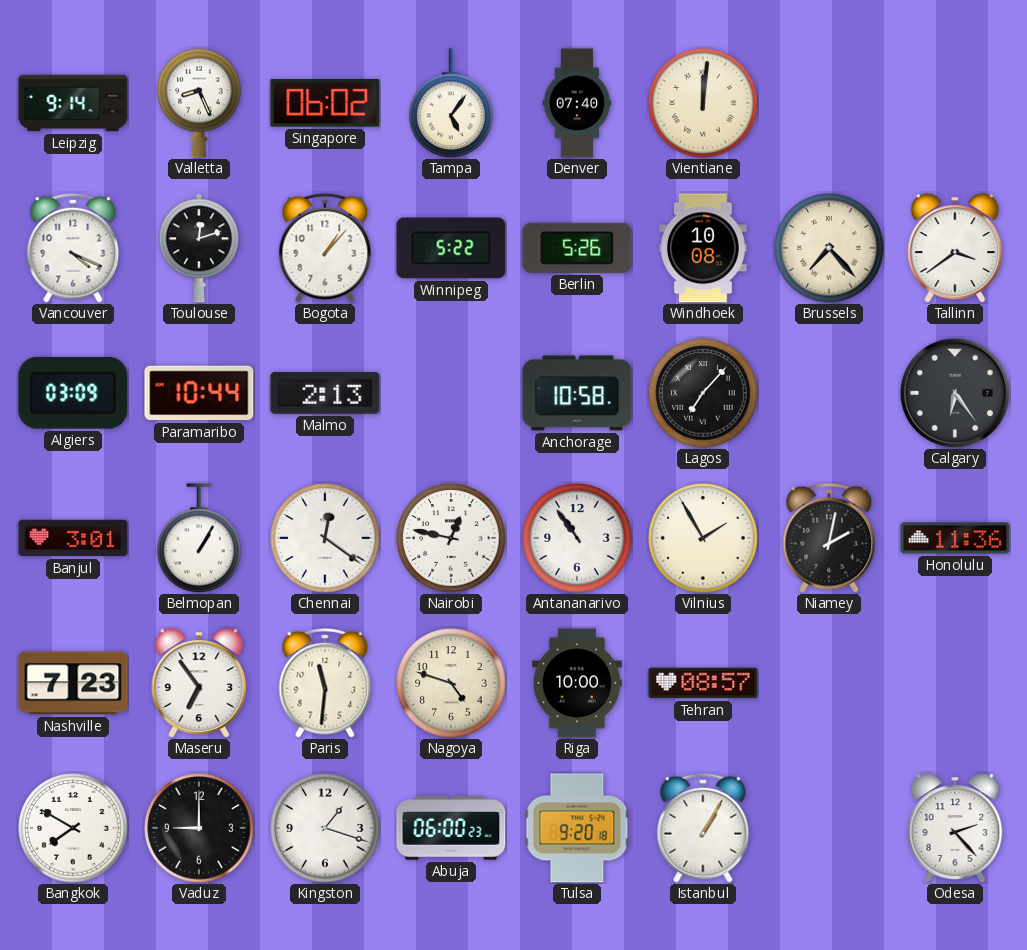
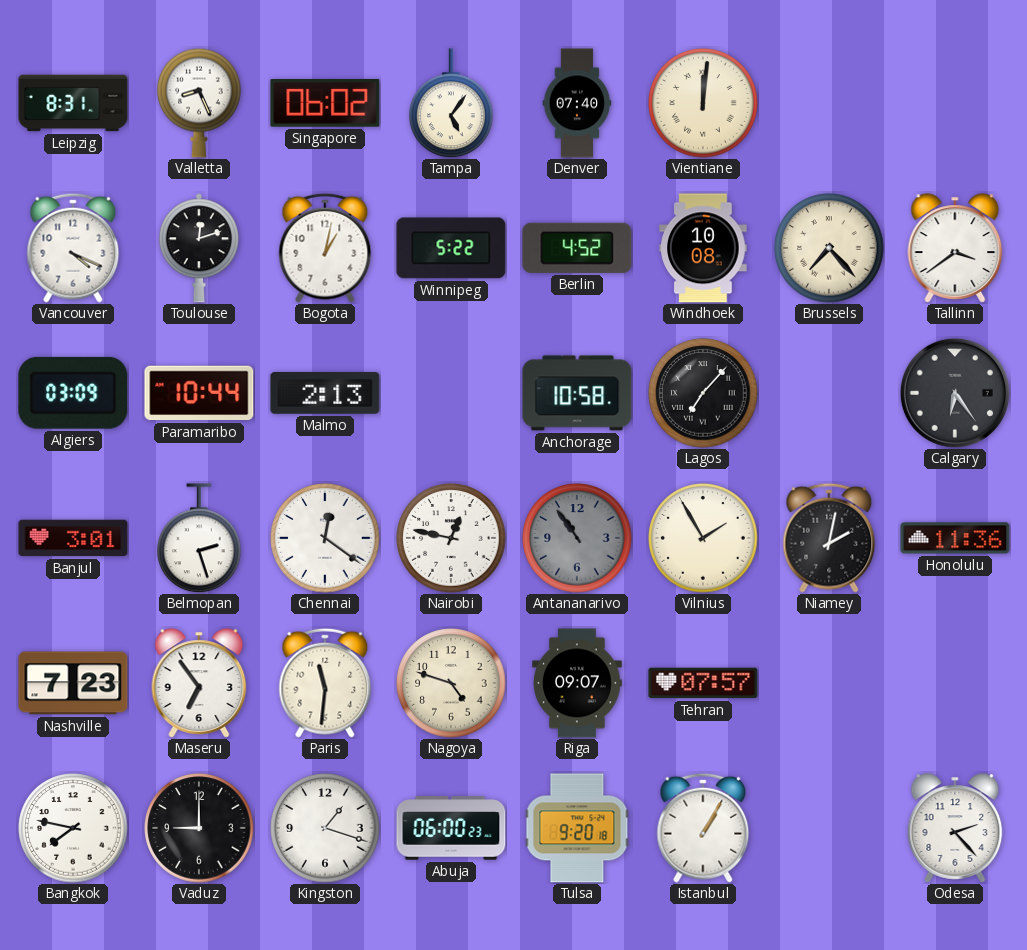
Leipzig: 9:14 -> 8:31
Bogota: 1:07 -> 1:02
Berlin: 5:26 -> 4:52
Belmopan: 1:05 -> 2:27
Antananarivo dial: white -> grey
Riga: 10:00 -> 09:07
Tehran: 08:57 -> 07:57
Bangkok: 7:50 -> 7:47
